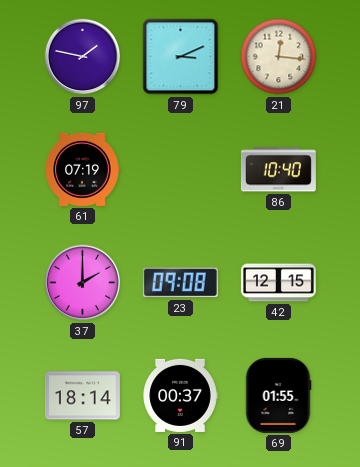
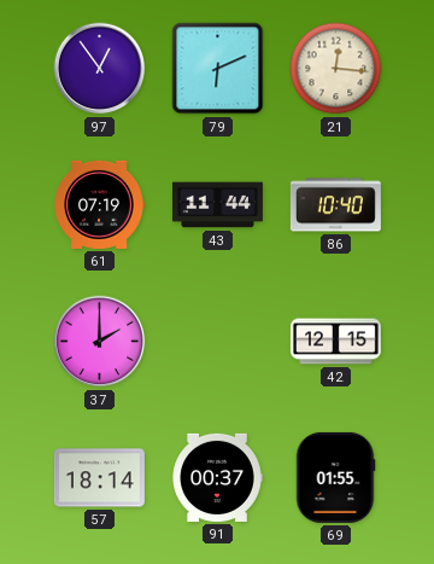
97: 1:47 -> 12:54
79: 3:11 -> 6:11
43: none -> 11:44
23: 09:08 -> none
